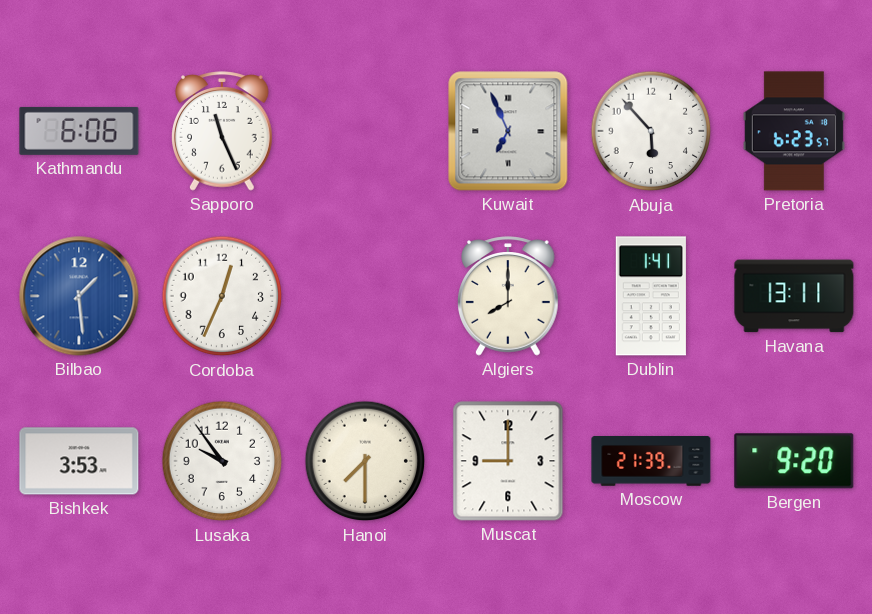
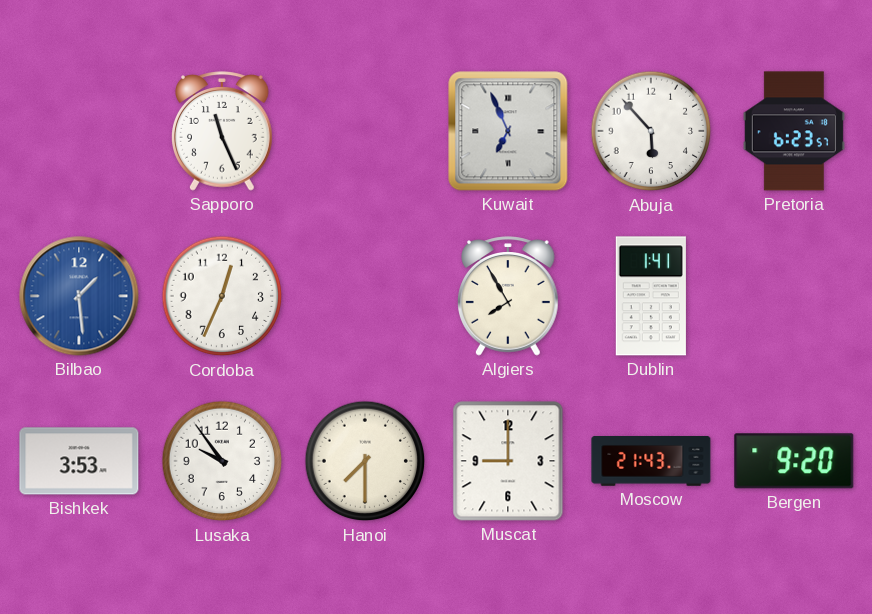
Kathmandu: 6:06 -> none
Algiers: 8:00 -> 7:55
Havana: 13:11 -> none
Moscow: 21:39 -> 21:43
